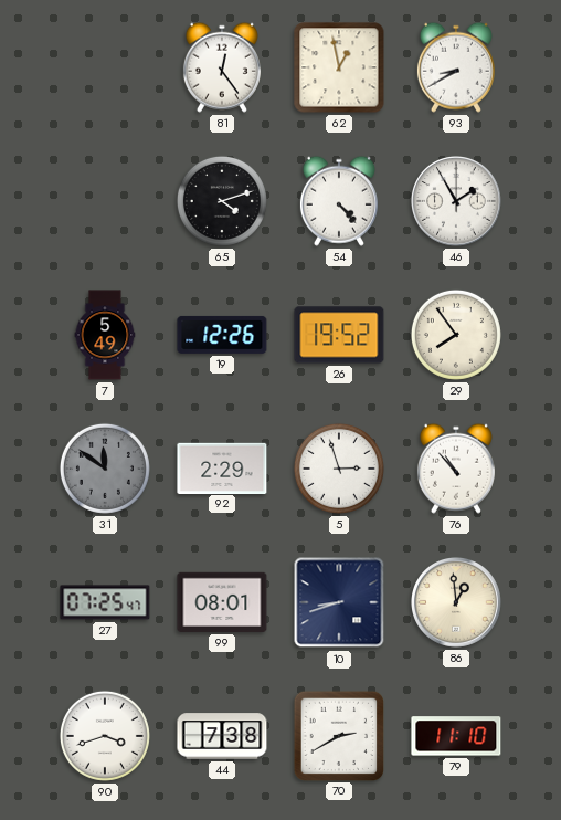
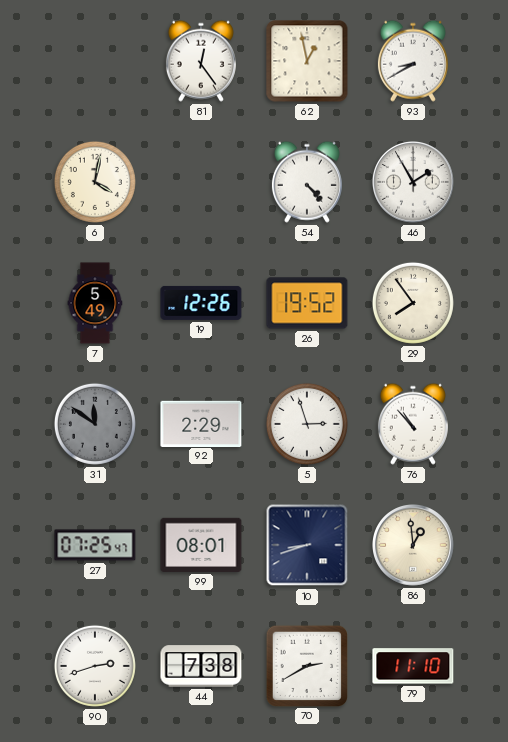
6: none -> 4:02
65: 4:12 -> none
90: 3:42 -> 2:42
